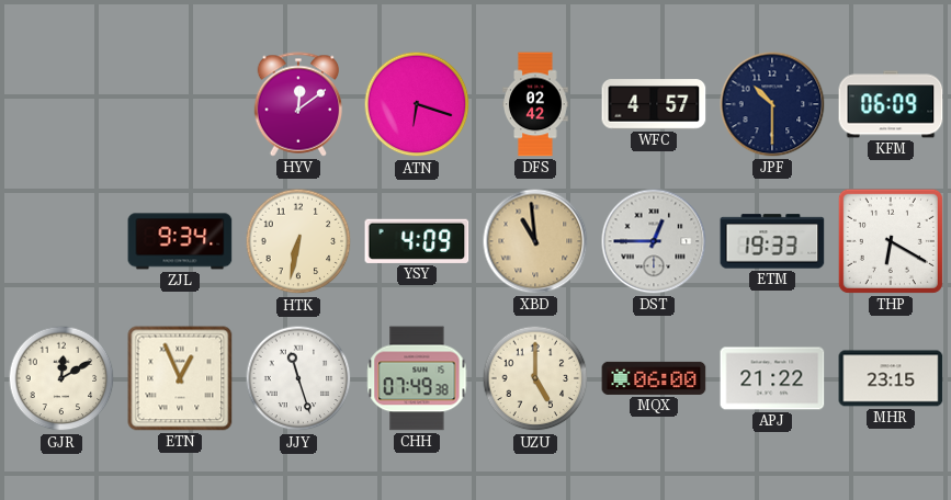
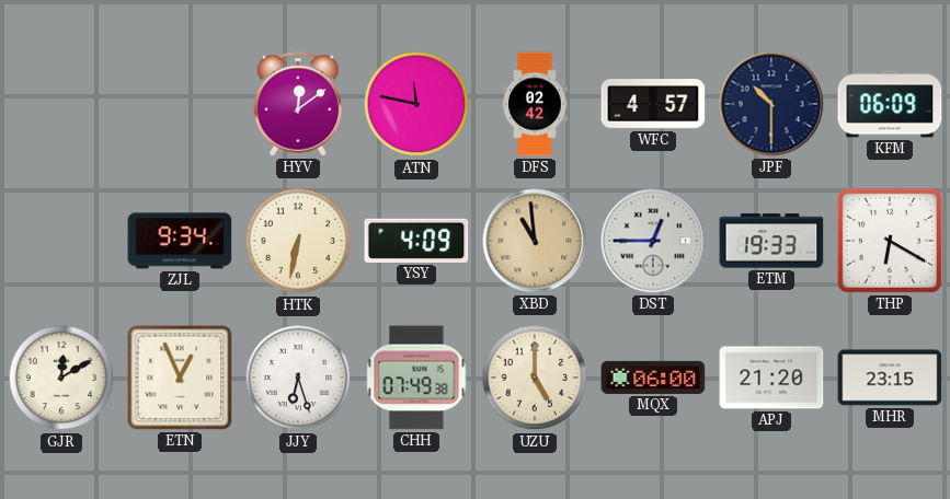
ATN: 6:18 -> 11:47
JJY: 11:27 -> 6:27
APJ: 21:22 -> 21:20
